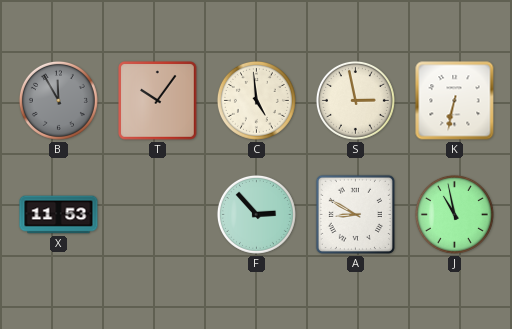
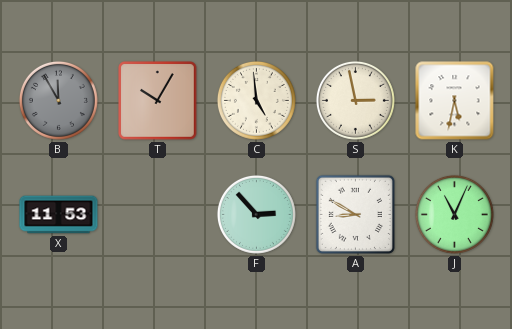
T: 10:06 -> 10:05
K: 6:32 -> 5:32
J: 10:58 -> 11:04
